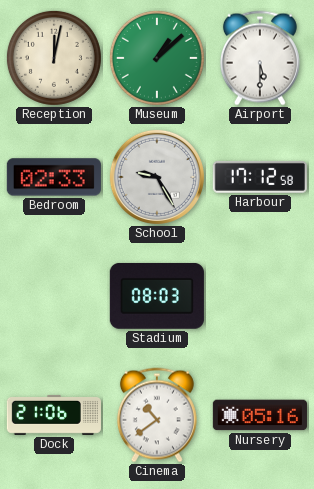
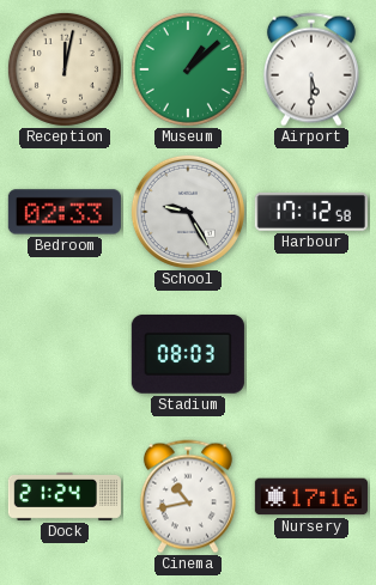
Dock: 21:06 -> 21:24
Cinema: 10:39 -> 10:43
Nursery: 05:16 -> 17:16
